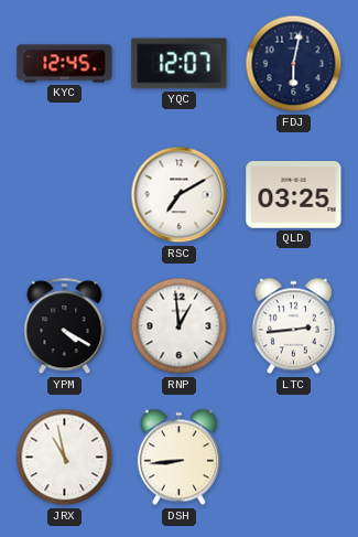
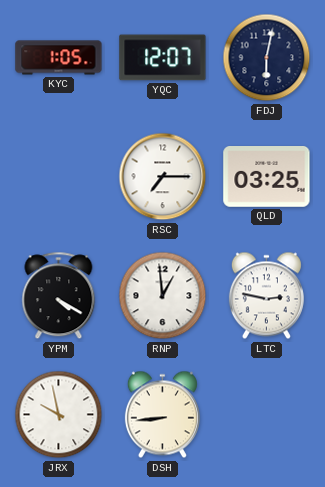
KYC: 12:45 -> 1:05
RSC: 7:10 -> 7:15
LTC: 2:44 -> 2:47
JRX: 10:58 -> 9:58
